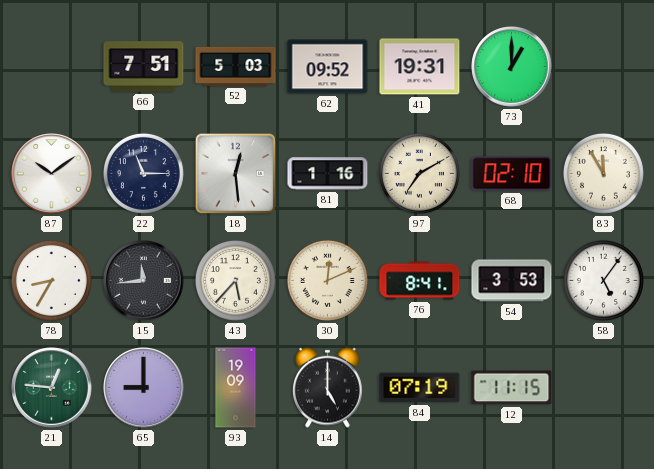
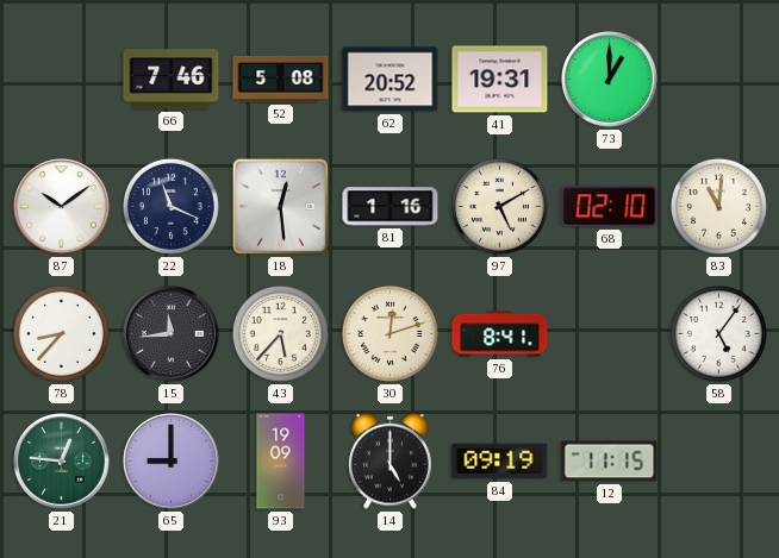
66: 7:51 -> 7:46
52: 5:03 -> 5:08
62: 09:52 -> 20:52
22: 11:15 -> 11:19
97: 7:10 -> 5:10
83: 11:55 -> 11:01
78: 8:35 -> 8:37
30: 12:11 -> 12:12
54: 3:53 -> none
84: 07:19 -> 09:19
